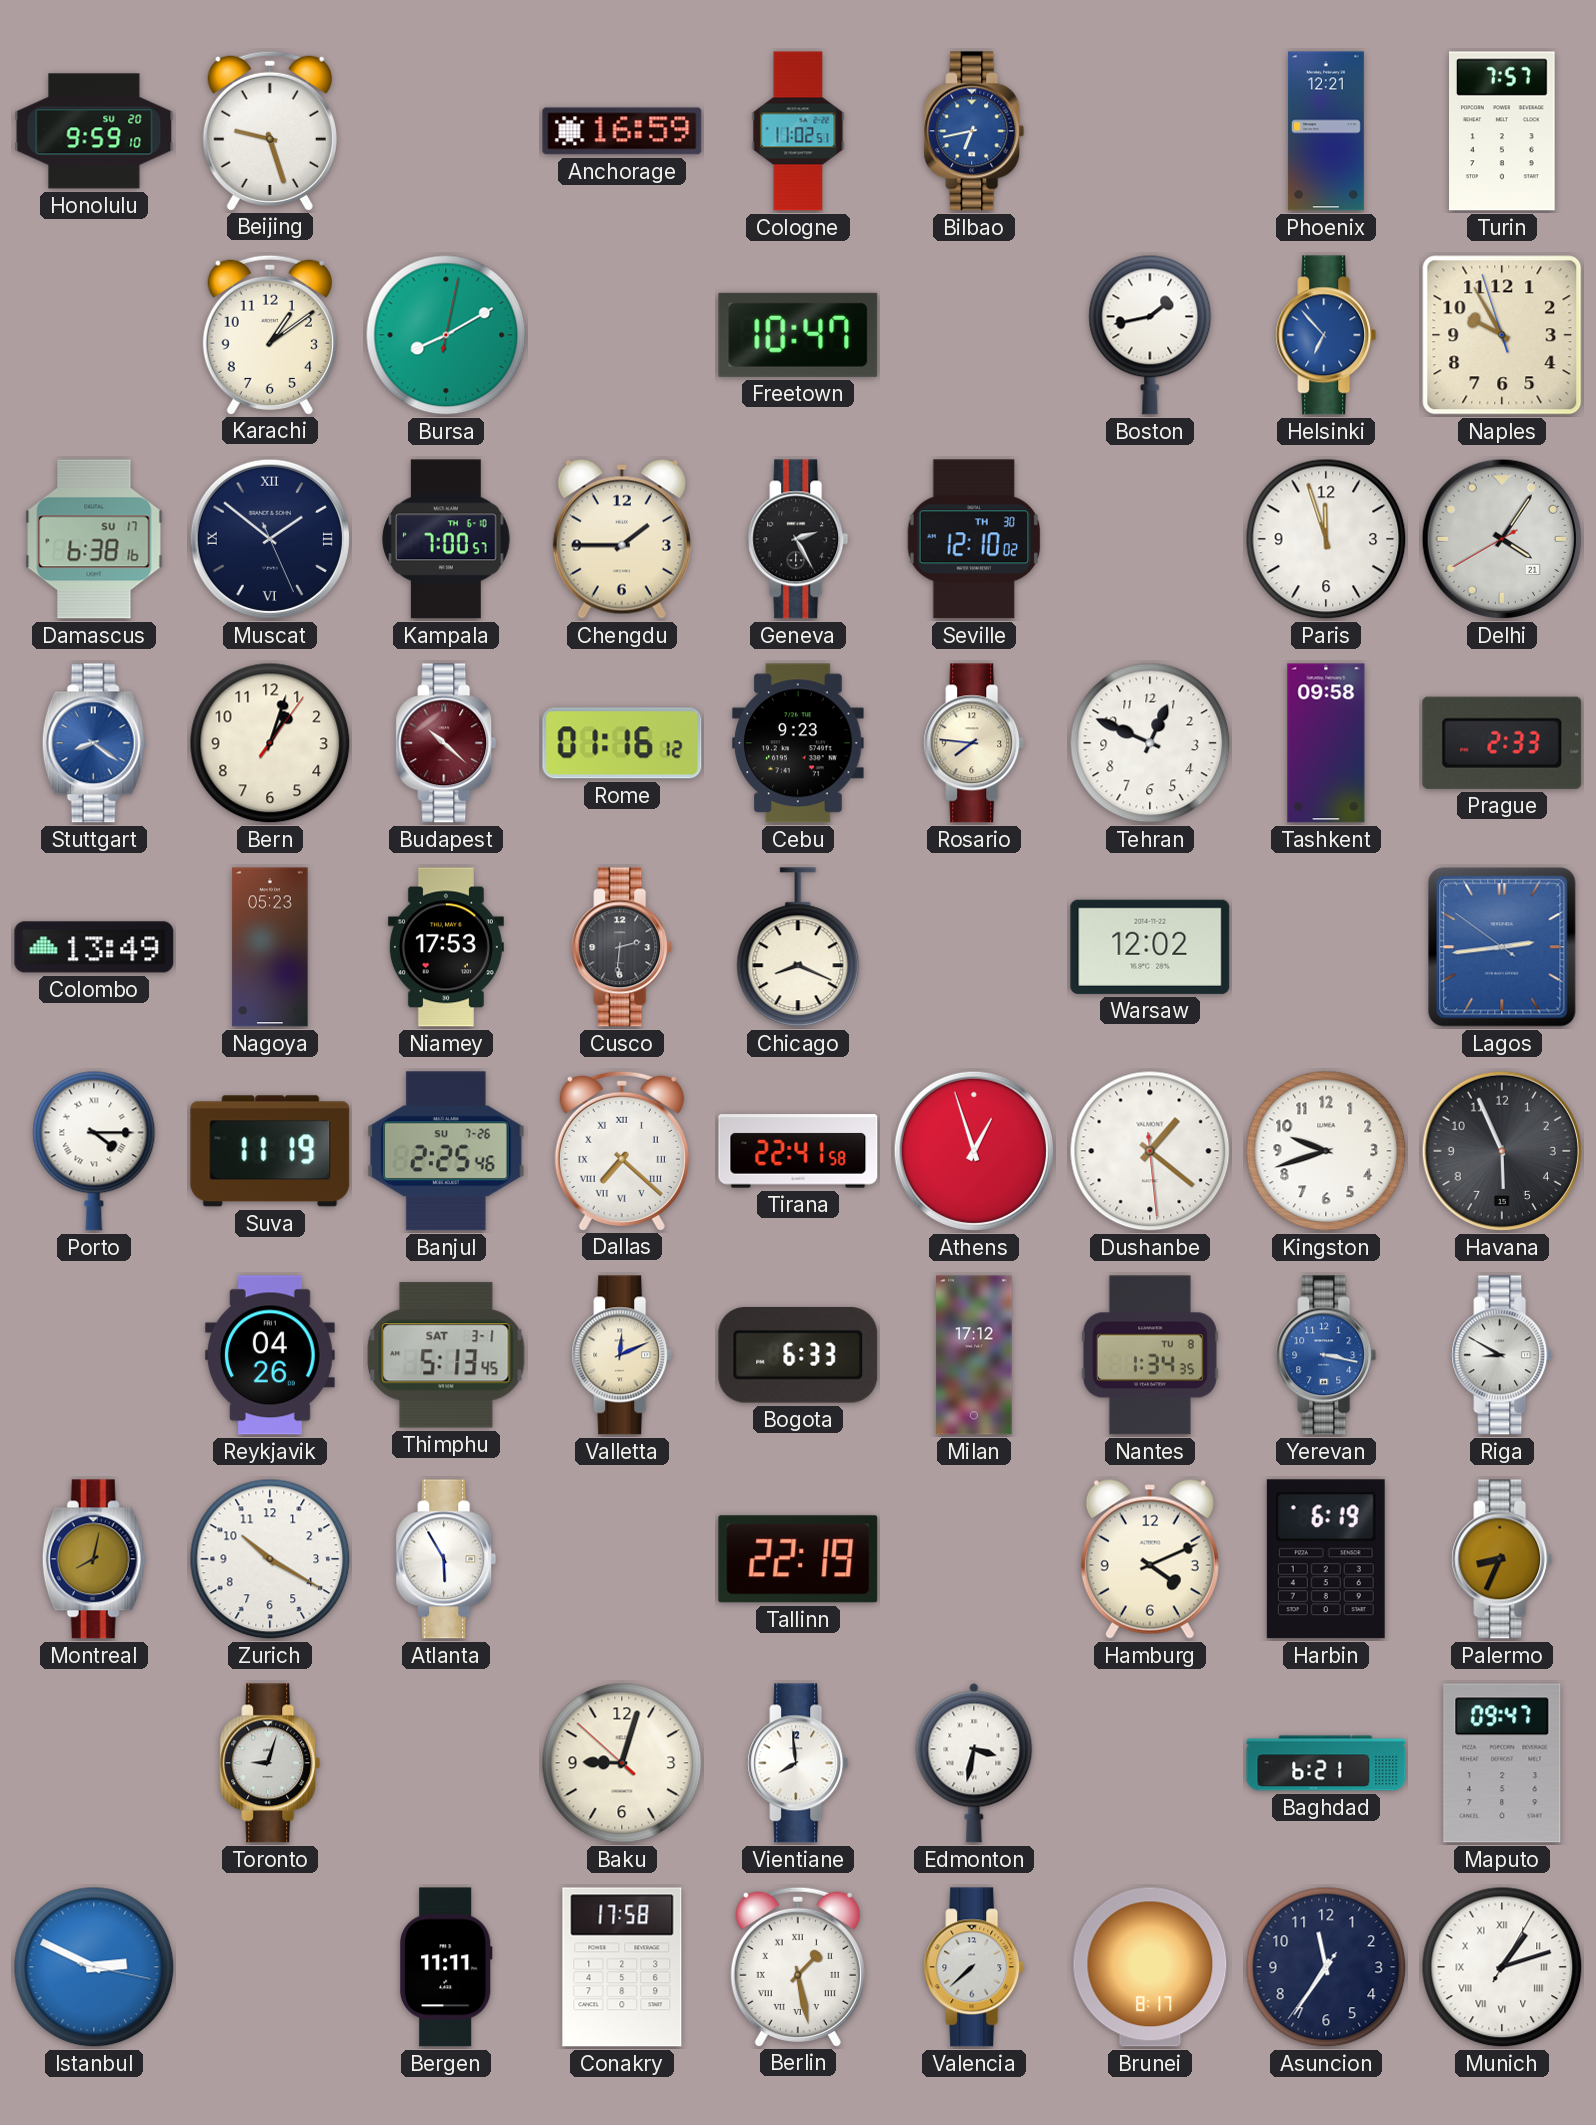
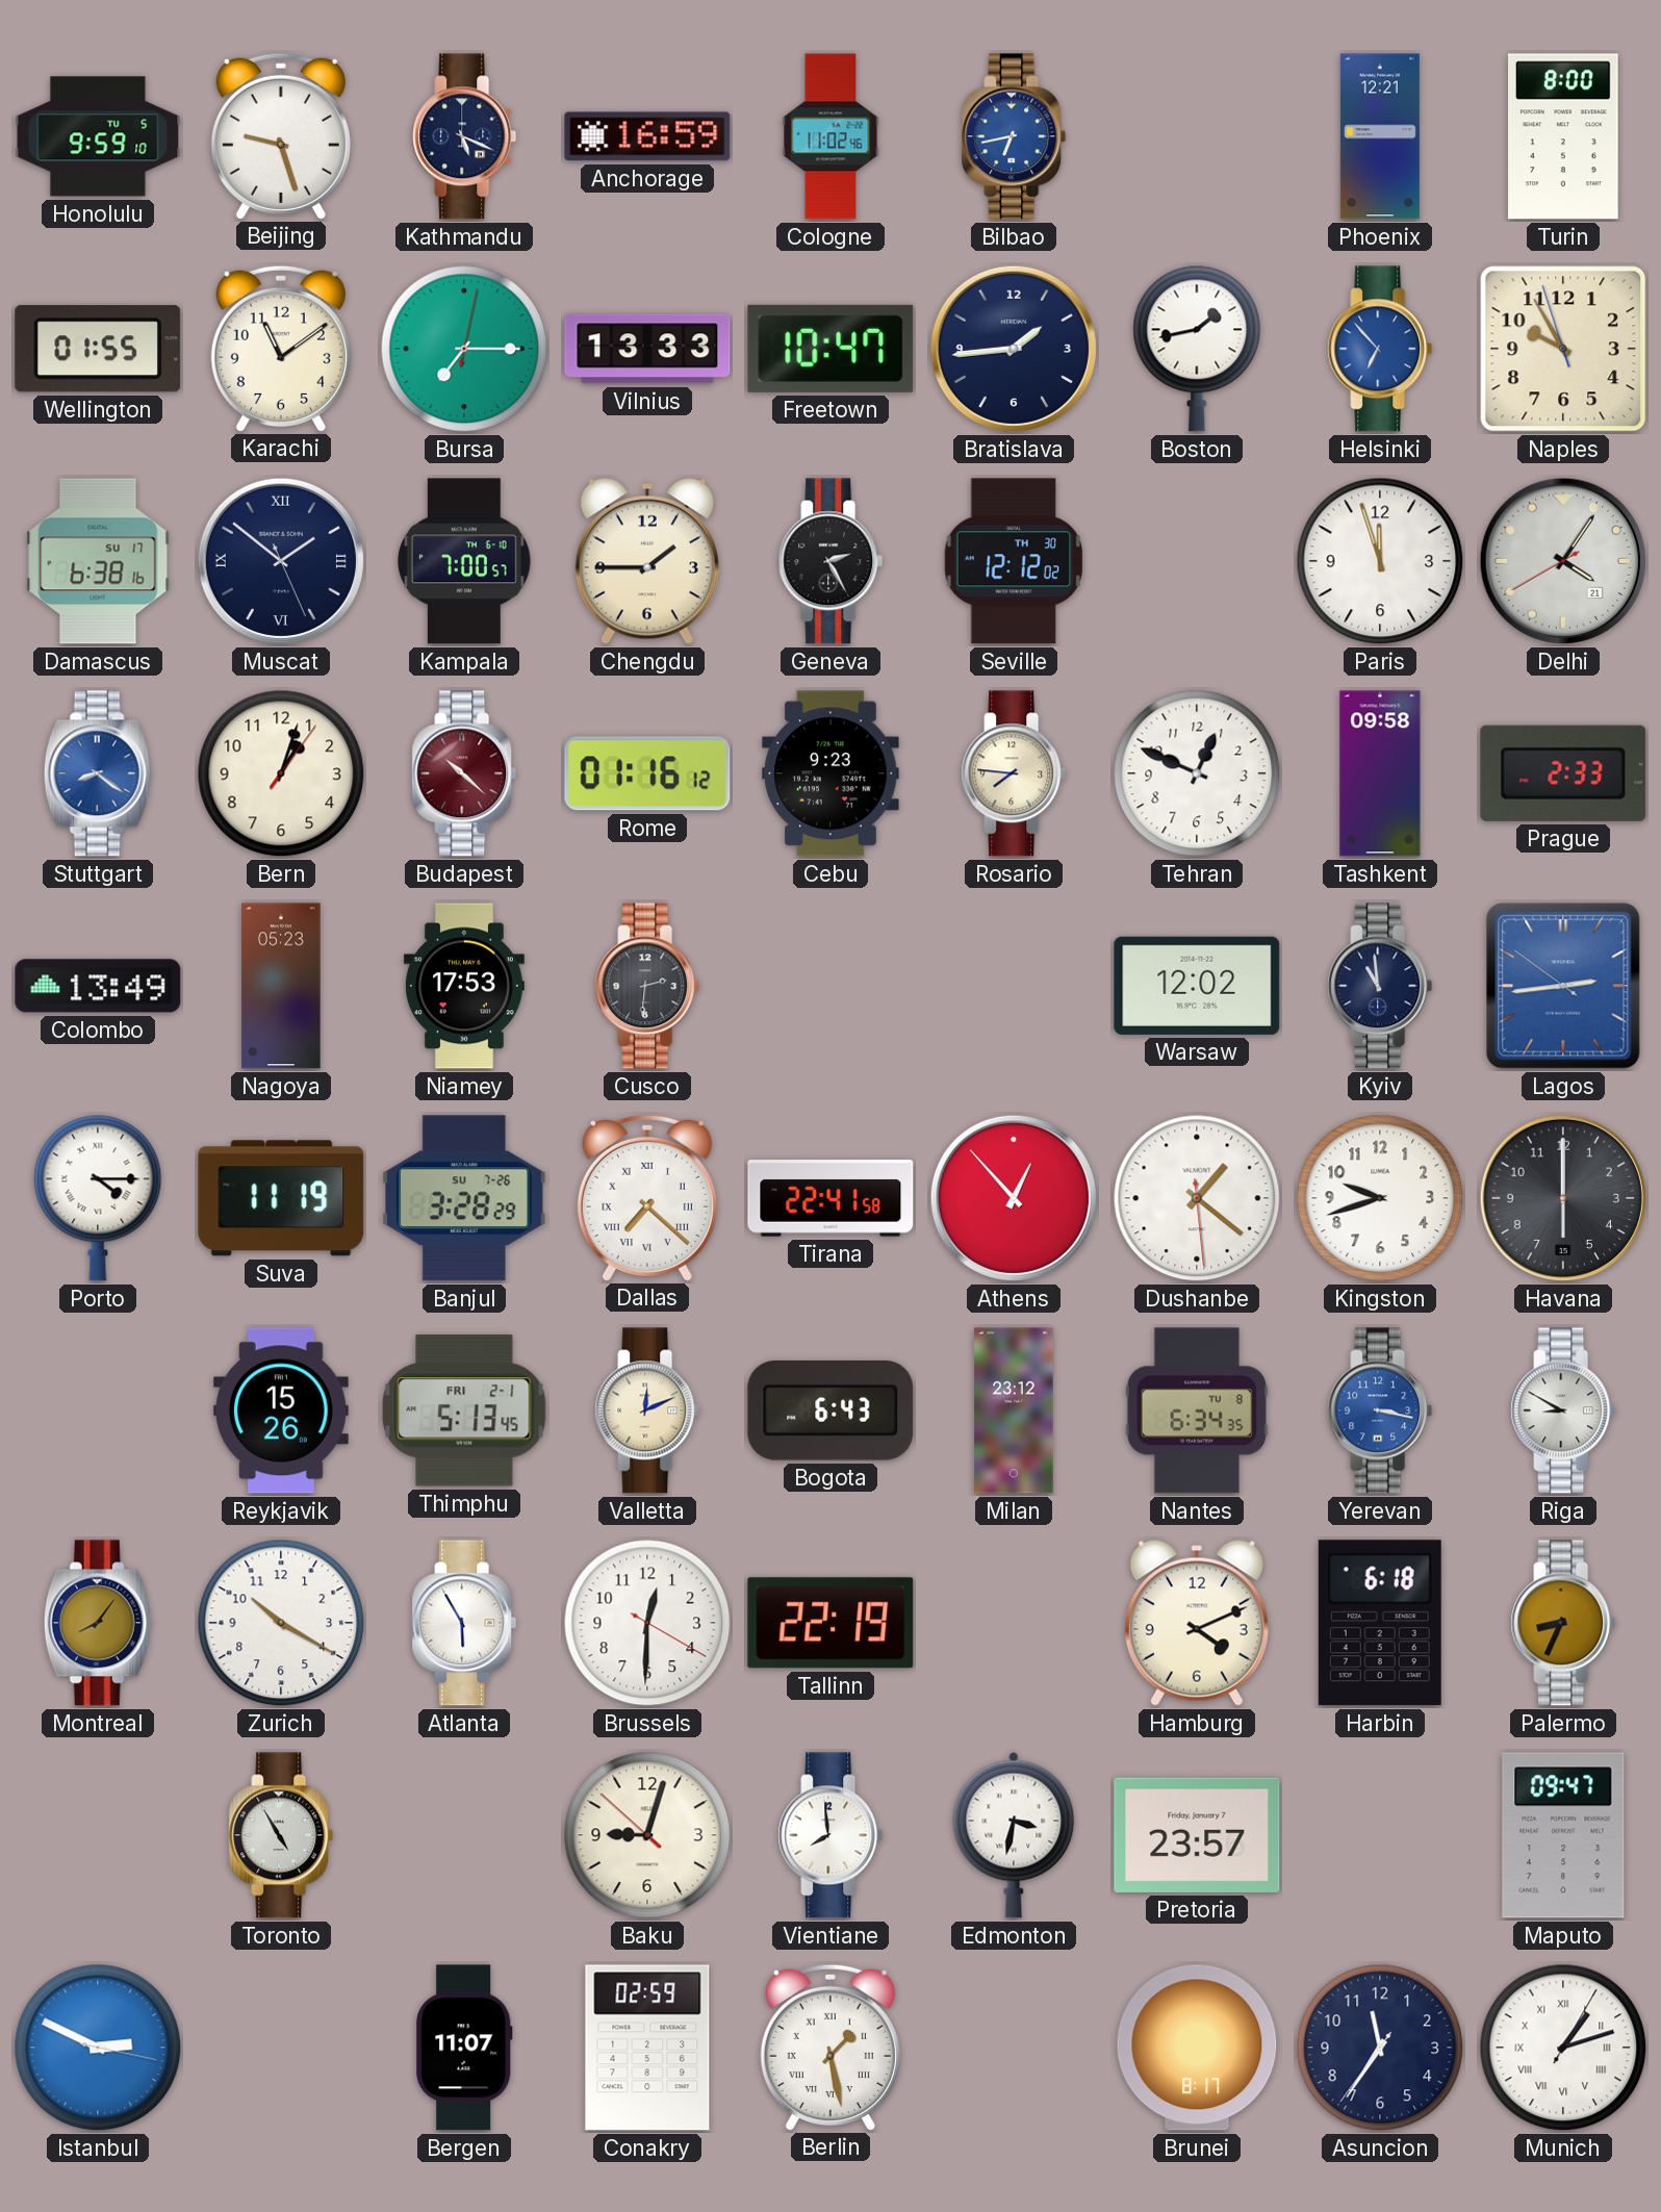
Honolulu date: SU 20 -> TU 5
Kathmandu: none -> 5:19
Cologne: 11:02:51 -> 11:02:46
Turin: 7:57 -> 8:00
Wellington: none -> 01:55
Karachi: 1:09 -> 11:09
Bursa: 8:10 -> 7:15
Vilnius: none -> 13:33
Bratislava: none -> 1:44
Seville: 12:10 -> 12:12
Chicago: 8:19 -> none
Kyiv: none -> 10:59
Banjul: 2:25 -> 3:28
Athens: 12:57 -> 12:53
Havana: 5:56 -> 6:00
Reykjavik: 04:26 -> 15:26
Thimphu date: SAT 3-1 -> FRI 2-1
Bogota: 6:33 -> 6:43
Milan: 17:12 -> 23:12
Nantes: 1:34 -> 6:34
Montreal: 8:02 -> 8:06
Brussels: none -> 12:30
Harbin: 6:19 -> 6:18
Toronto: 9:03 -> 4:55
Pretoria: none -> 23:57
Baghdad: 6:21 -> none
Bergen: 11:11 -> 11:07
Conakry: 17:58 -> 02:59
Valencia: 7:38 -> none
